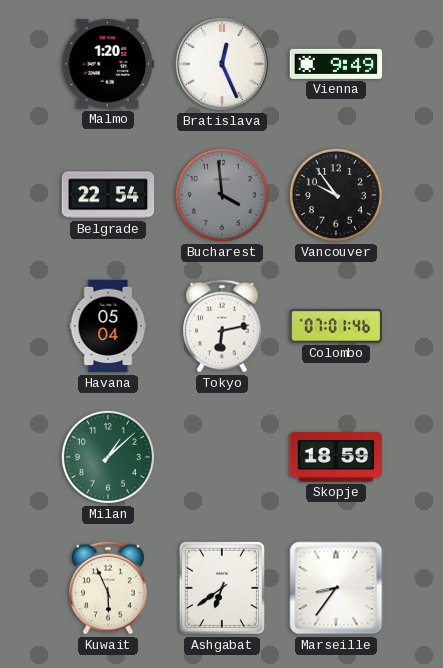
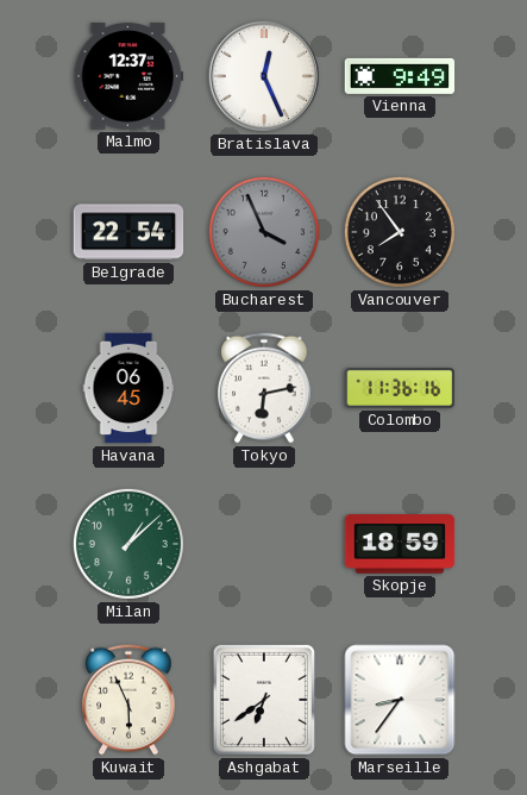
Malmo: 1:20 -> 12:37
Bucharest: 3:59 -> 3:56
Vancouver: 9:54 -> 7:54
Havana: 05:04 -> 06:45
Colombo: 07:01 -> 11:36
